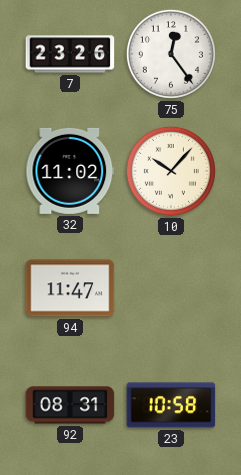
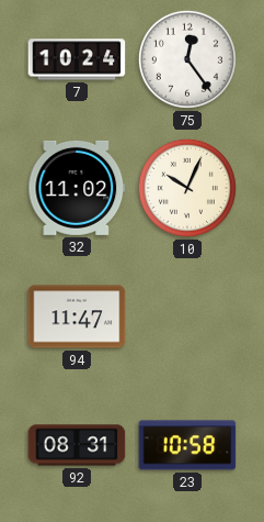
7: 23:26 -> 10:24
10: 10:07 -> 10:04
